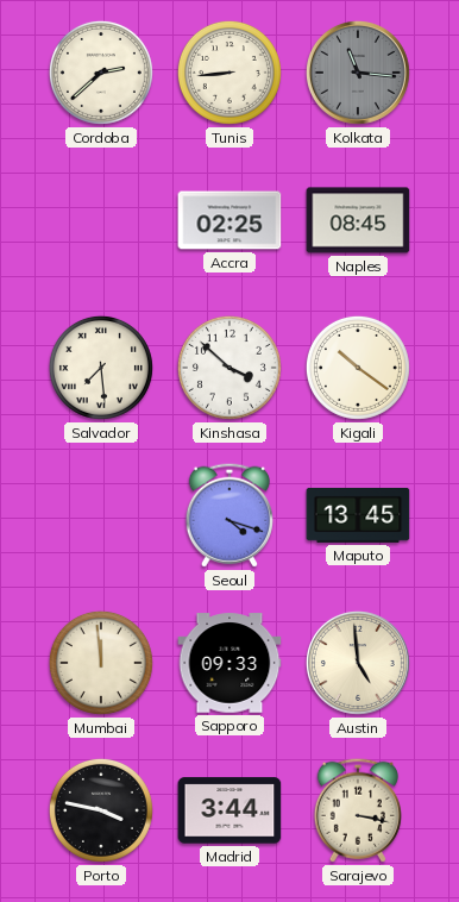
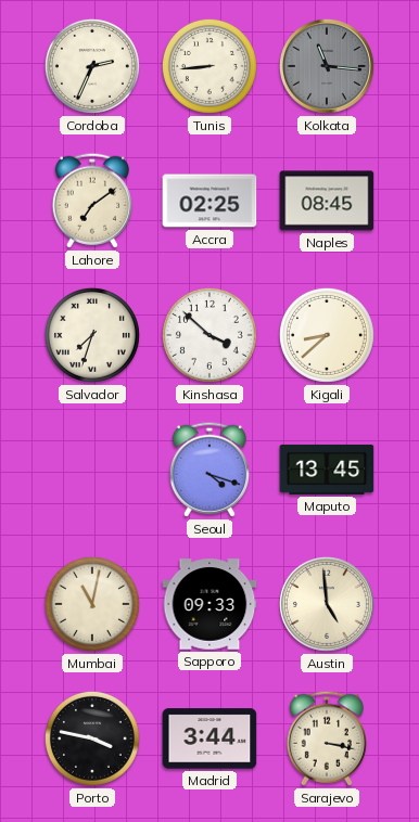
Cordoba: 2:38 -> 2:34
Lahore: none -> 7:09
Salvador: 7:29 -> 7:33
Kigali: 10:21 -> 8:38
Mumbai: 11:59 -> 11:02
